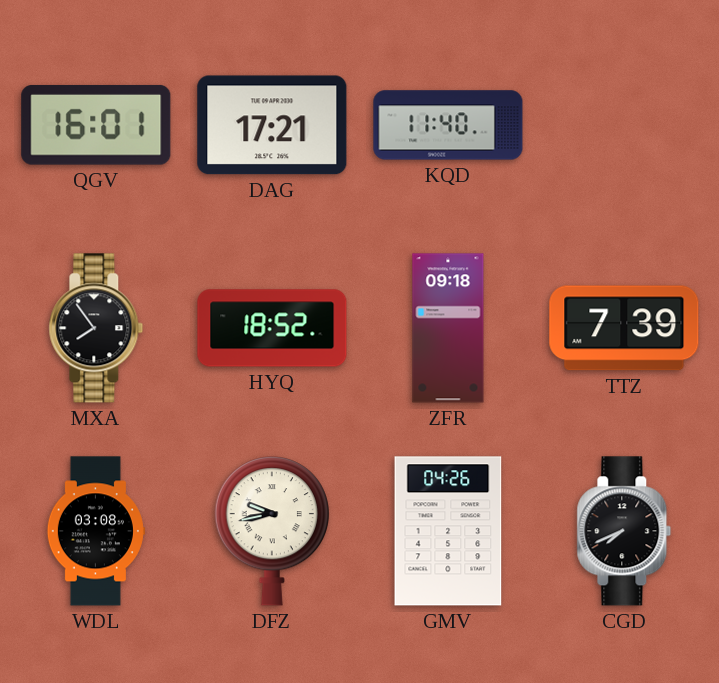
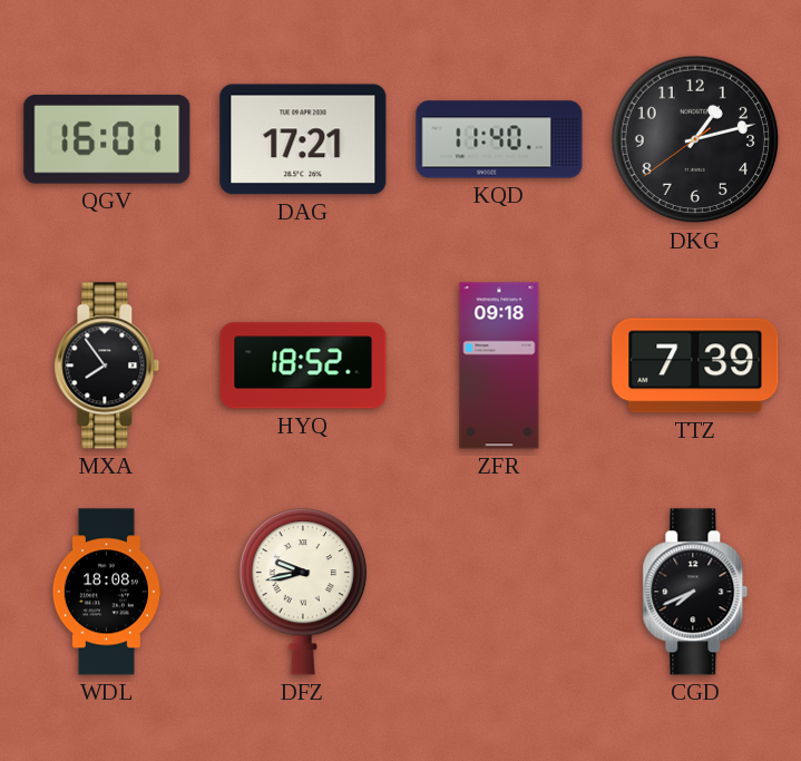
DKG: none -> 1:12
WDL: 03:08 -> 18:08
GMV: 04:26 -> none
